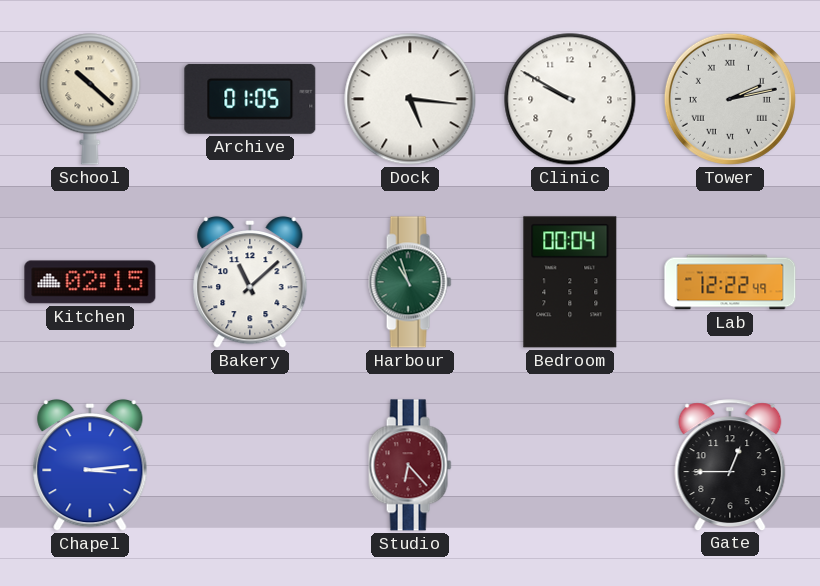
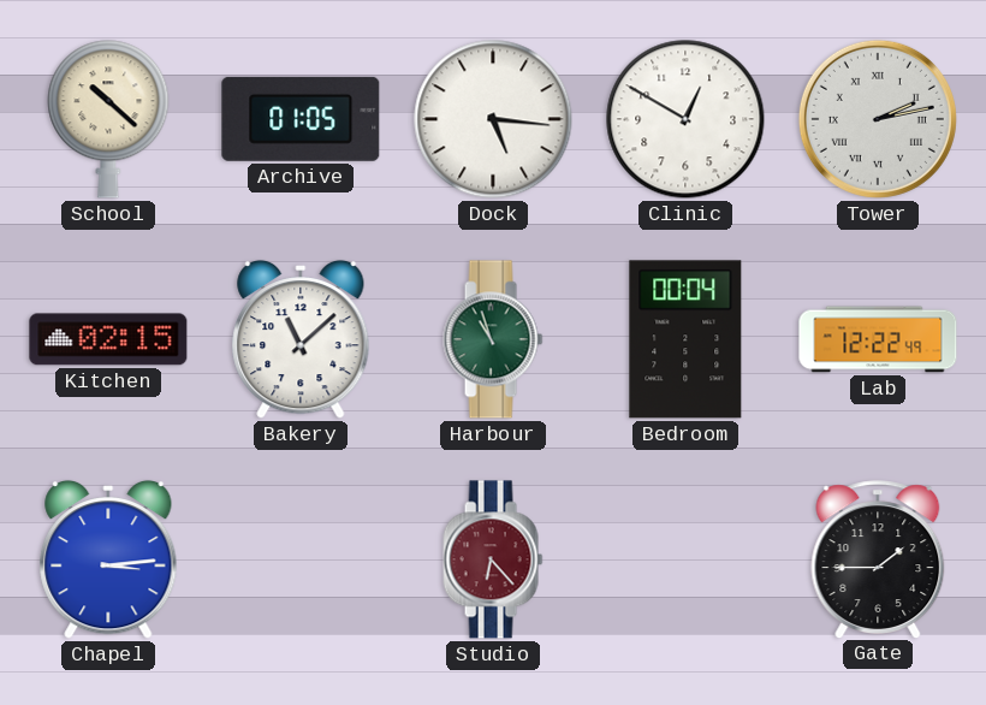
Clinic: 9:50 -> 12:50
Gate: 12:45 -> 1:45
